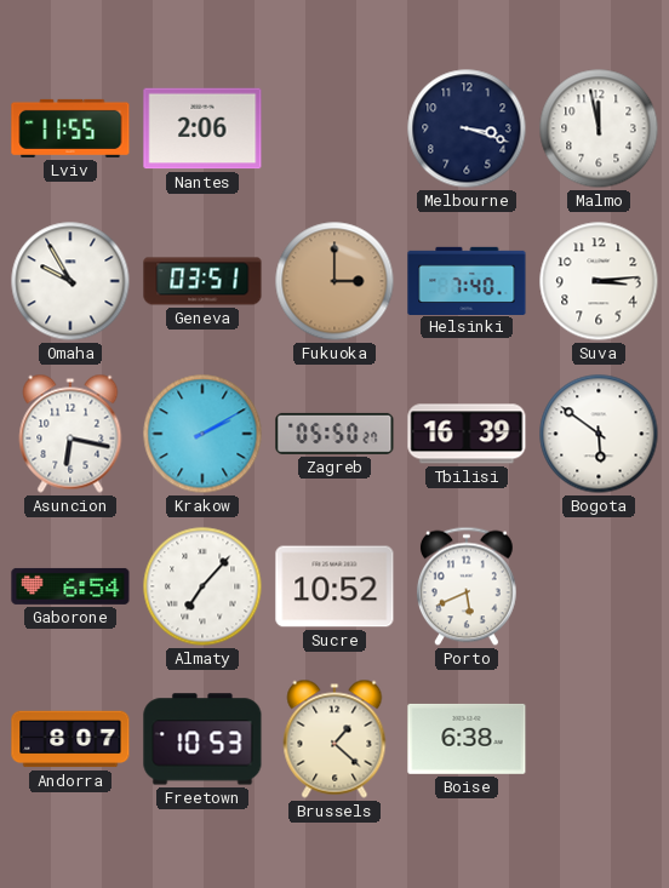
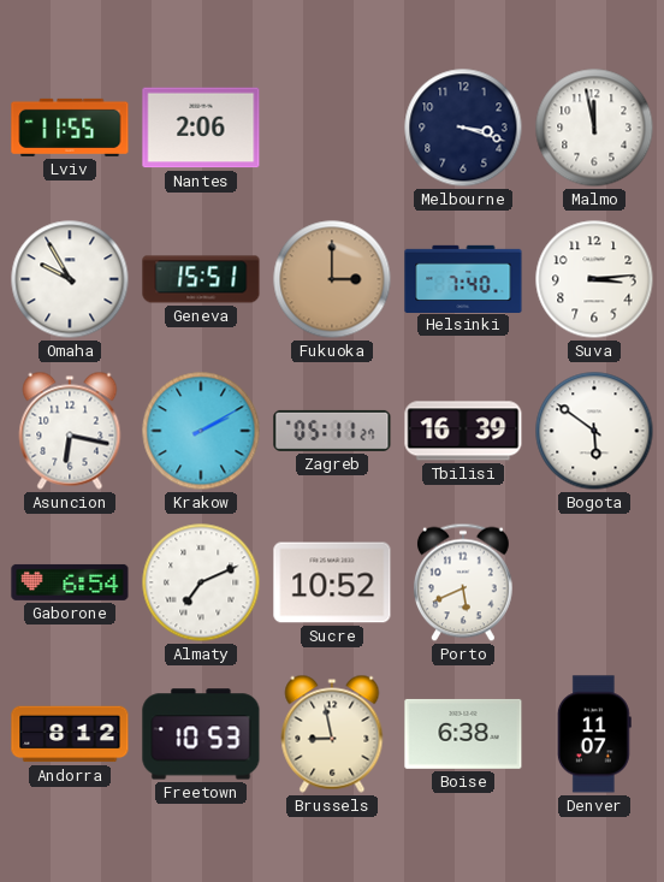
Geneva: 03:51 -> 15:51
Zagreb: 05:50 -> 05:11
Almaty: 7:07 -> 7:11
Andorra: 8:07 -> 8:12
Brussels: 1:22 -> 8:58
Denver: none -> 11:07
